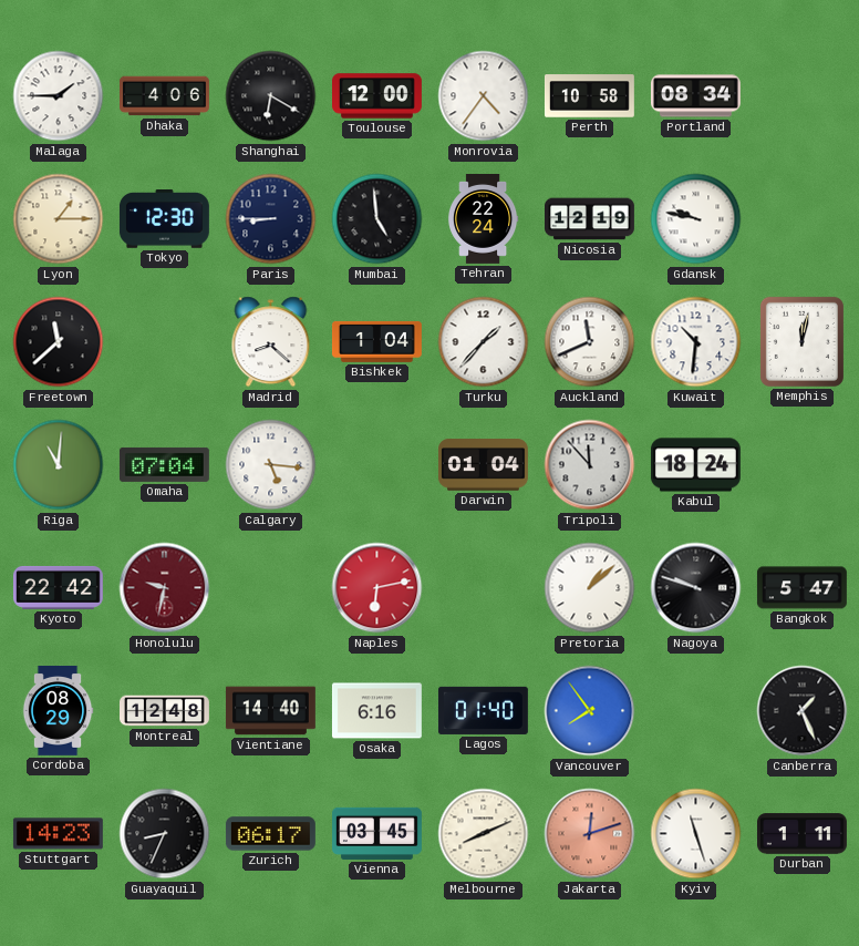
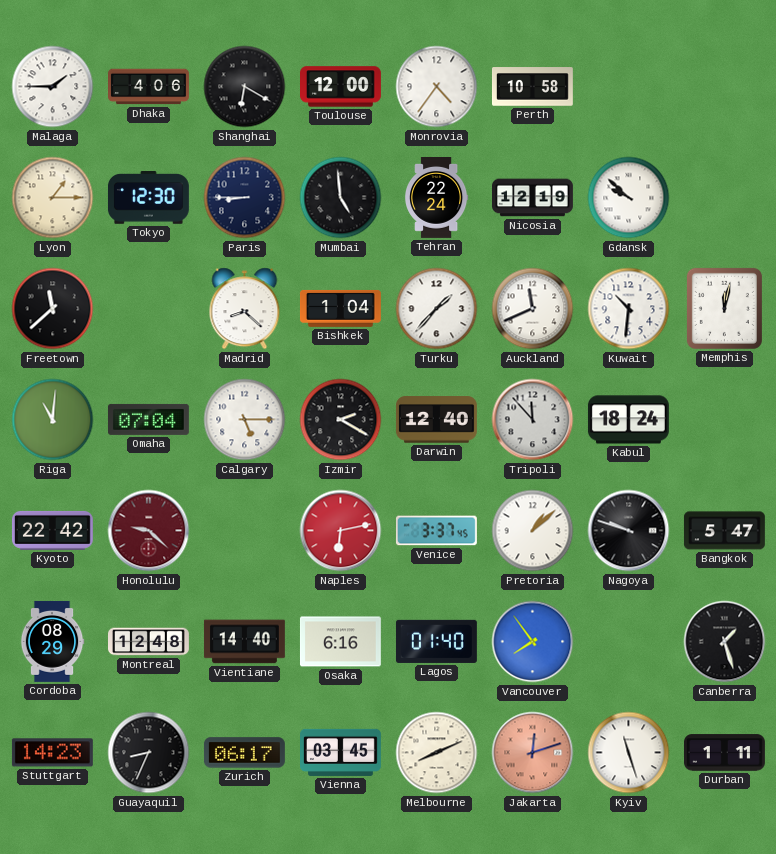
Portland: 08:34 -> none
Gdansk: 9:47 -> 9:52
Calgary: 5:16 -> 5:15
Izmir: none -> 2:20
Darwin: 01:04 -> 12:40
Honolulu: 9:32 -> 9:22
Venice: none -> 3:37
Canberra: 1:26 -> 1:27
